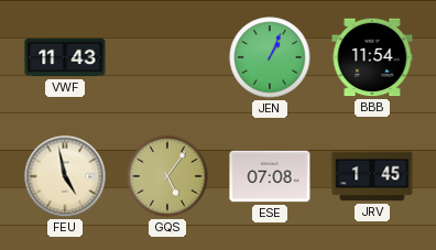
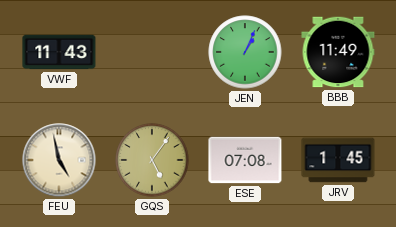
BBB: 11:54 -> 11:49
